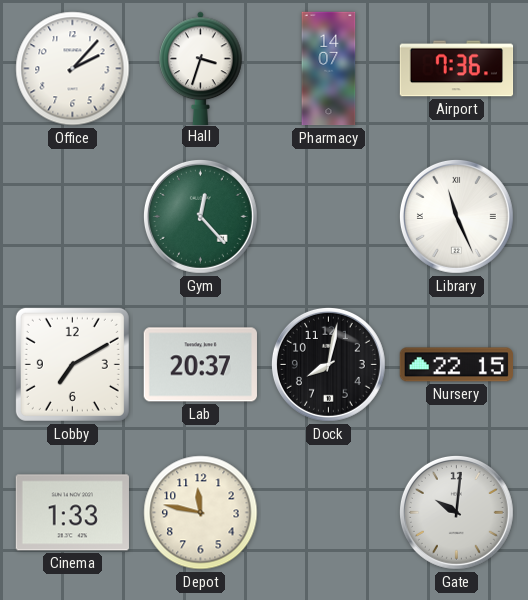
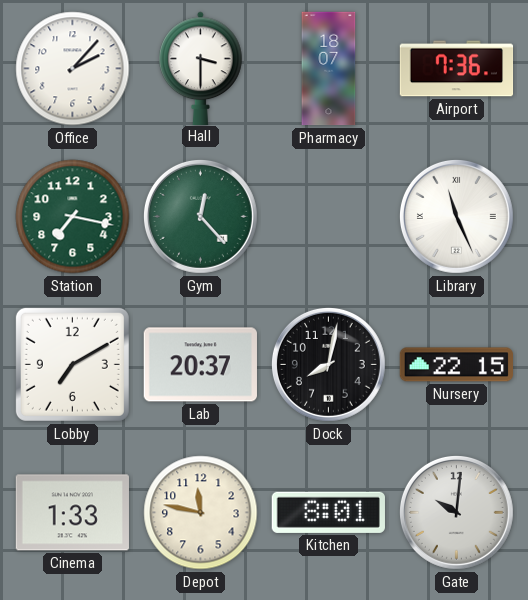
Hall: 3:33 -> 3:30
Pharmacy: 14:07 -> 18:07
Station: none -> 7:17
Kitchen: none -> 8:01
